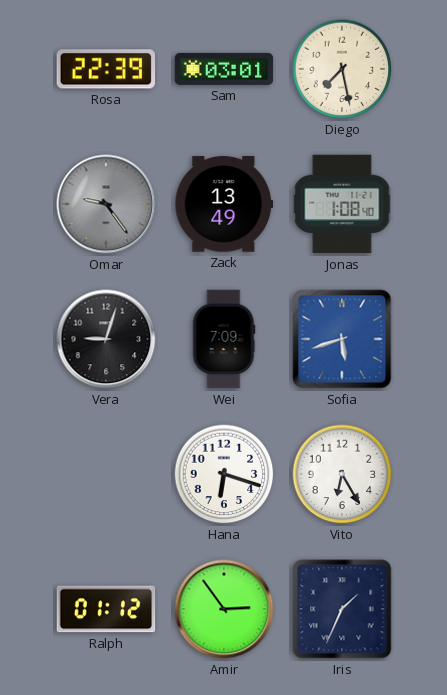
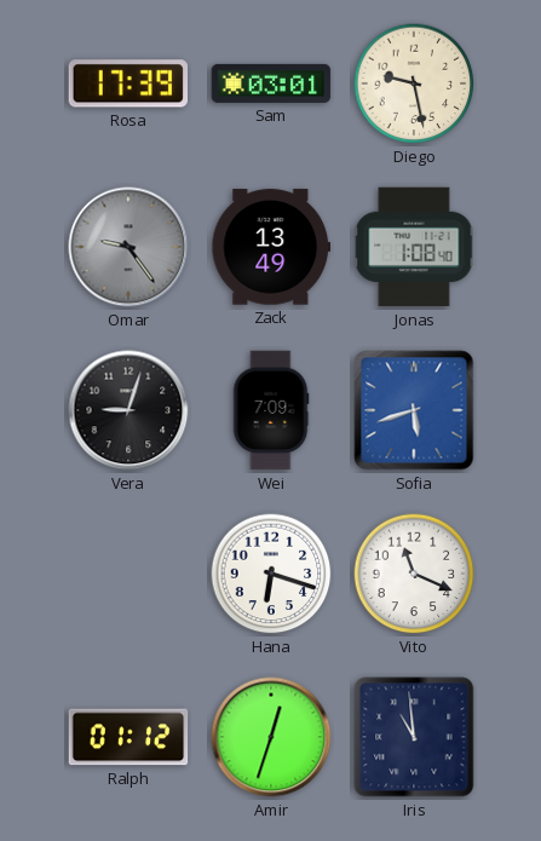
Rosa: 22:39 -> 17:39
Diego: 7:28 -> 9:28
Vito: 6:25 -> 11:19
Amir: 2:54 -> 12:33
Iris: 1:34 -> 10:59
